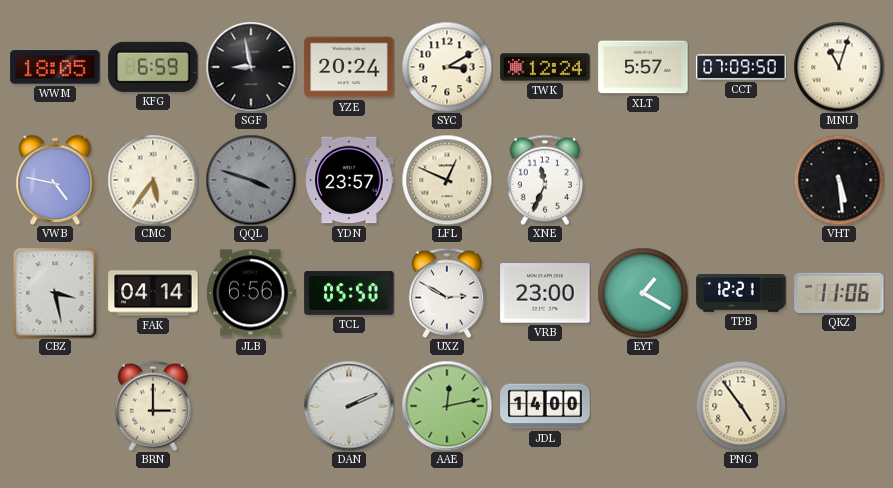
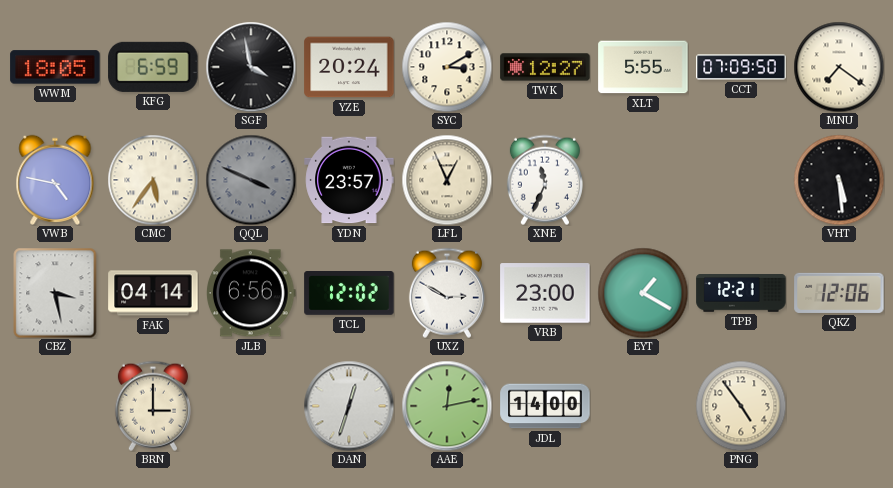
SGF: 8:58 -> 3:58
TWK: 12:24 -> 12:27
XLT: 5:57 -> 5:55
MNU: 11:03 -> 7:21
QQL: 3:48 -> 3:49
LFL: 12:49 -> 12:56
TCL: 05:50 -> 12:02
QKZ: 11:06 -> 12:06
DAN: 2:11 -> 12:33
